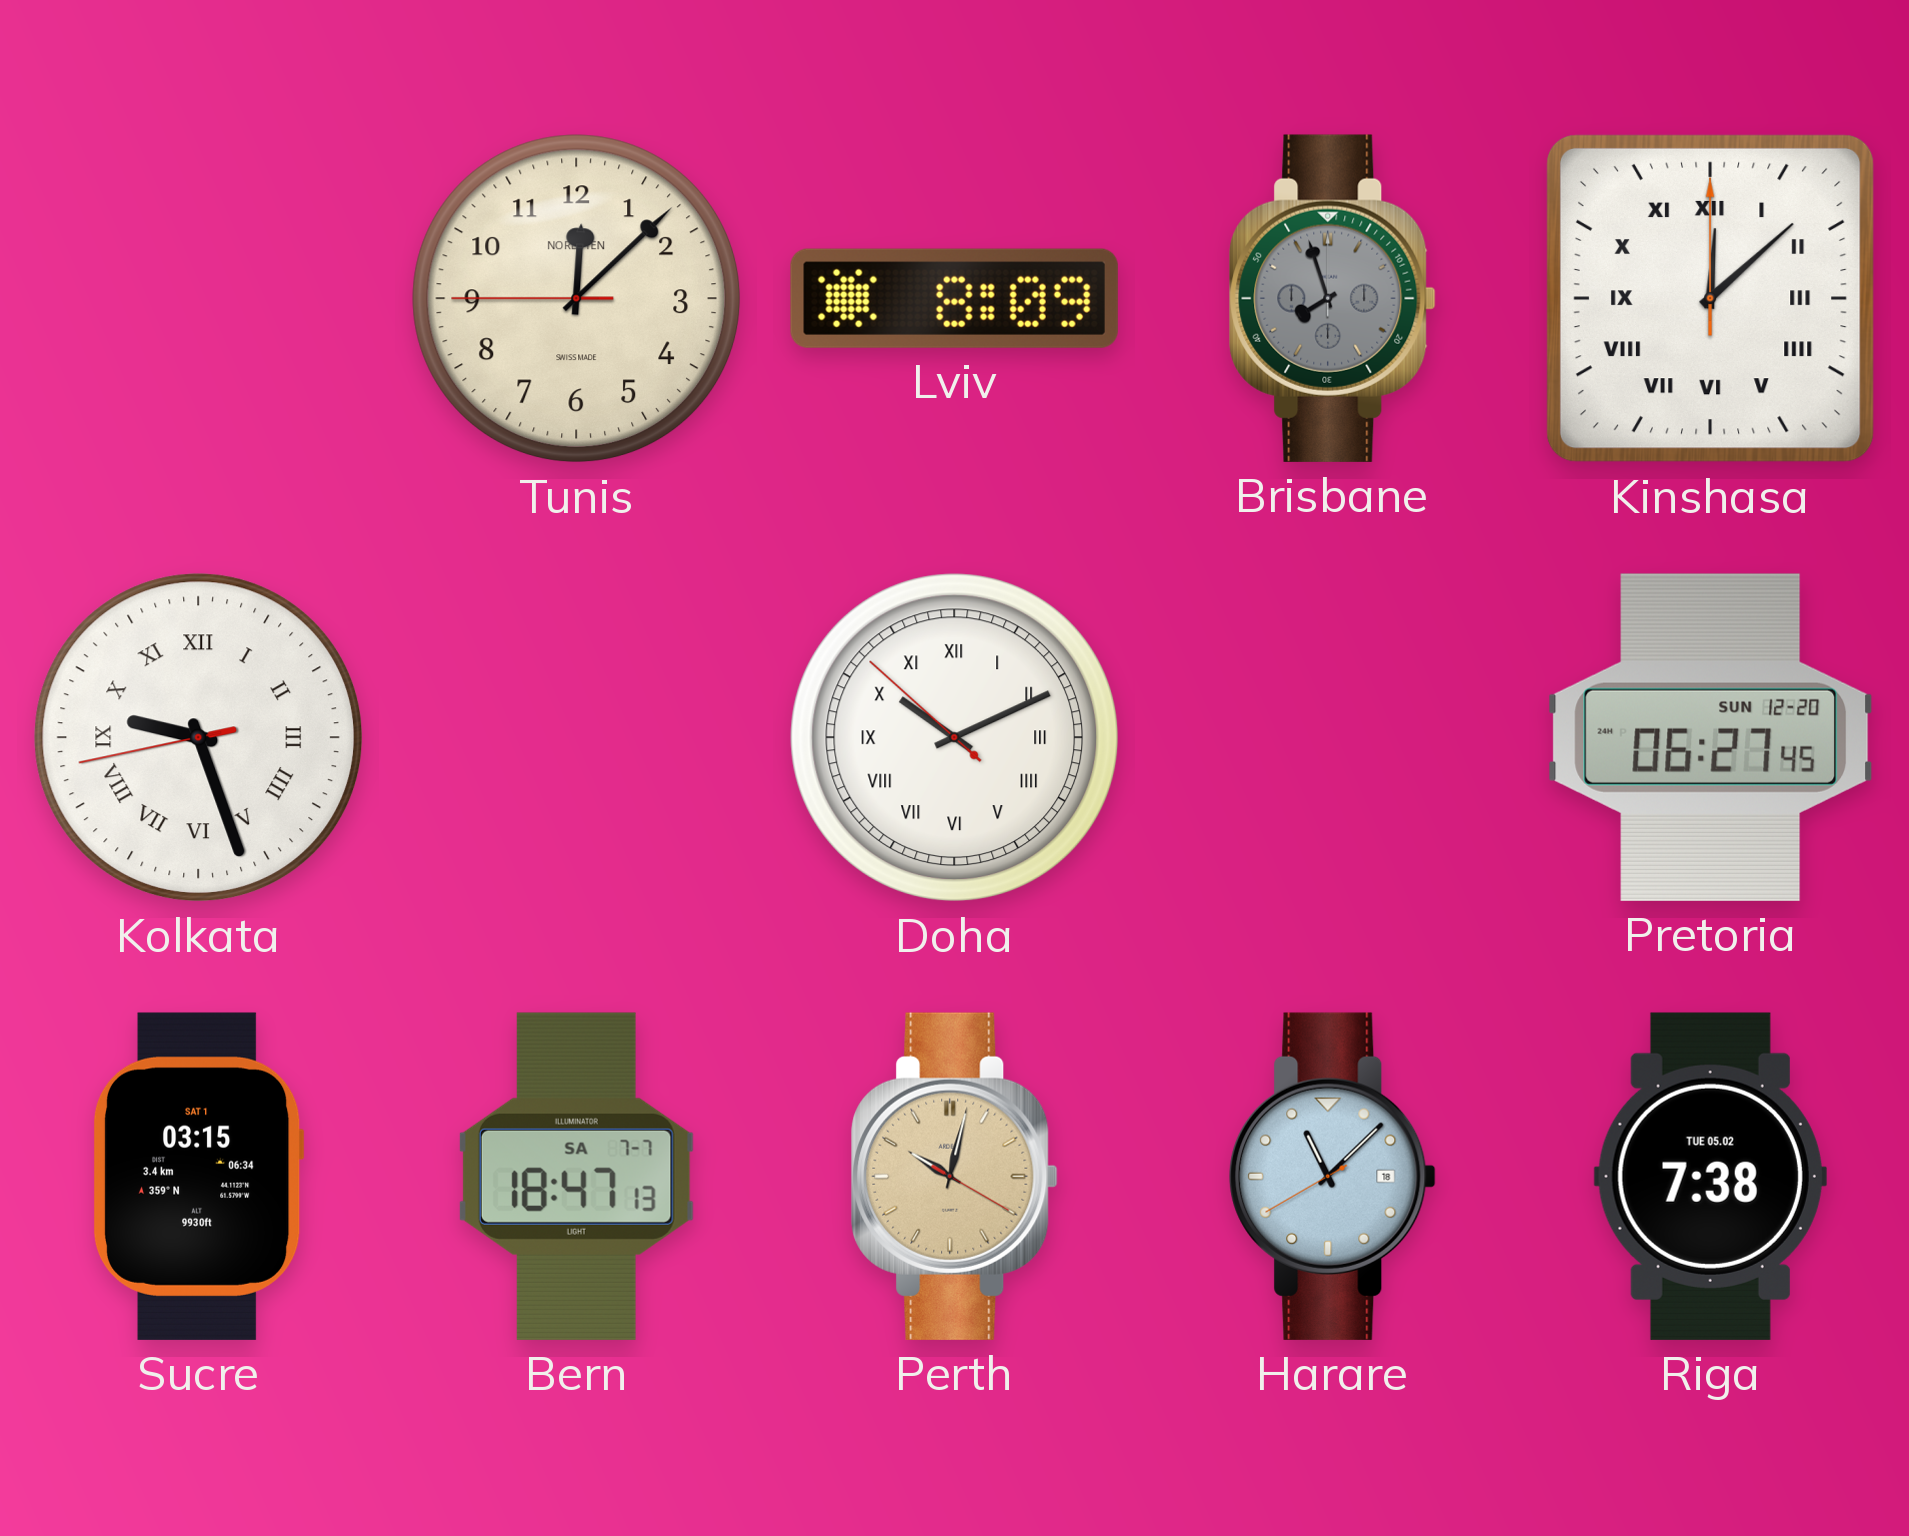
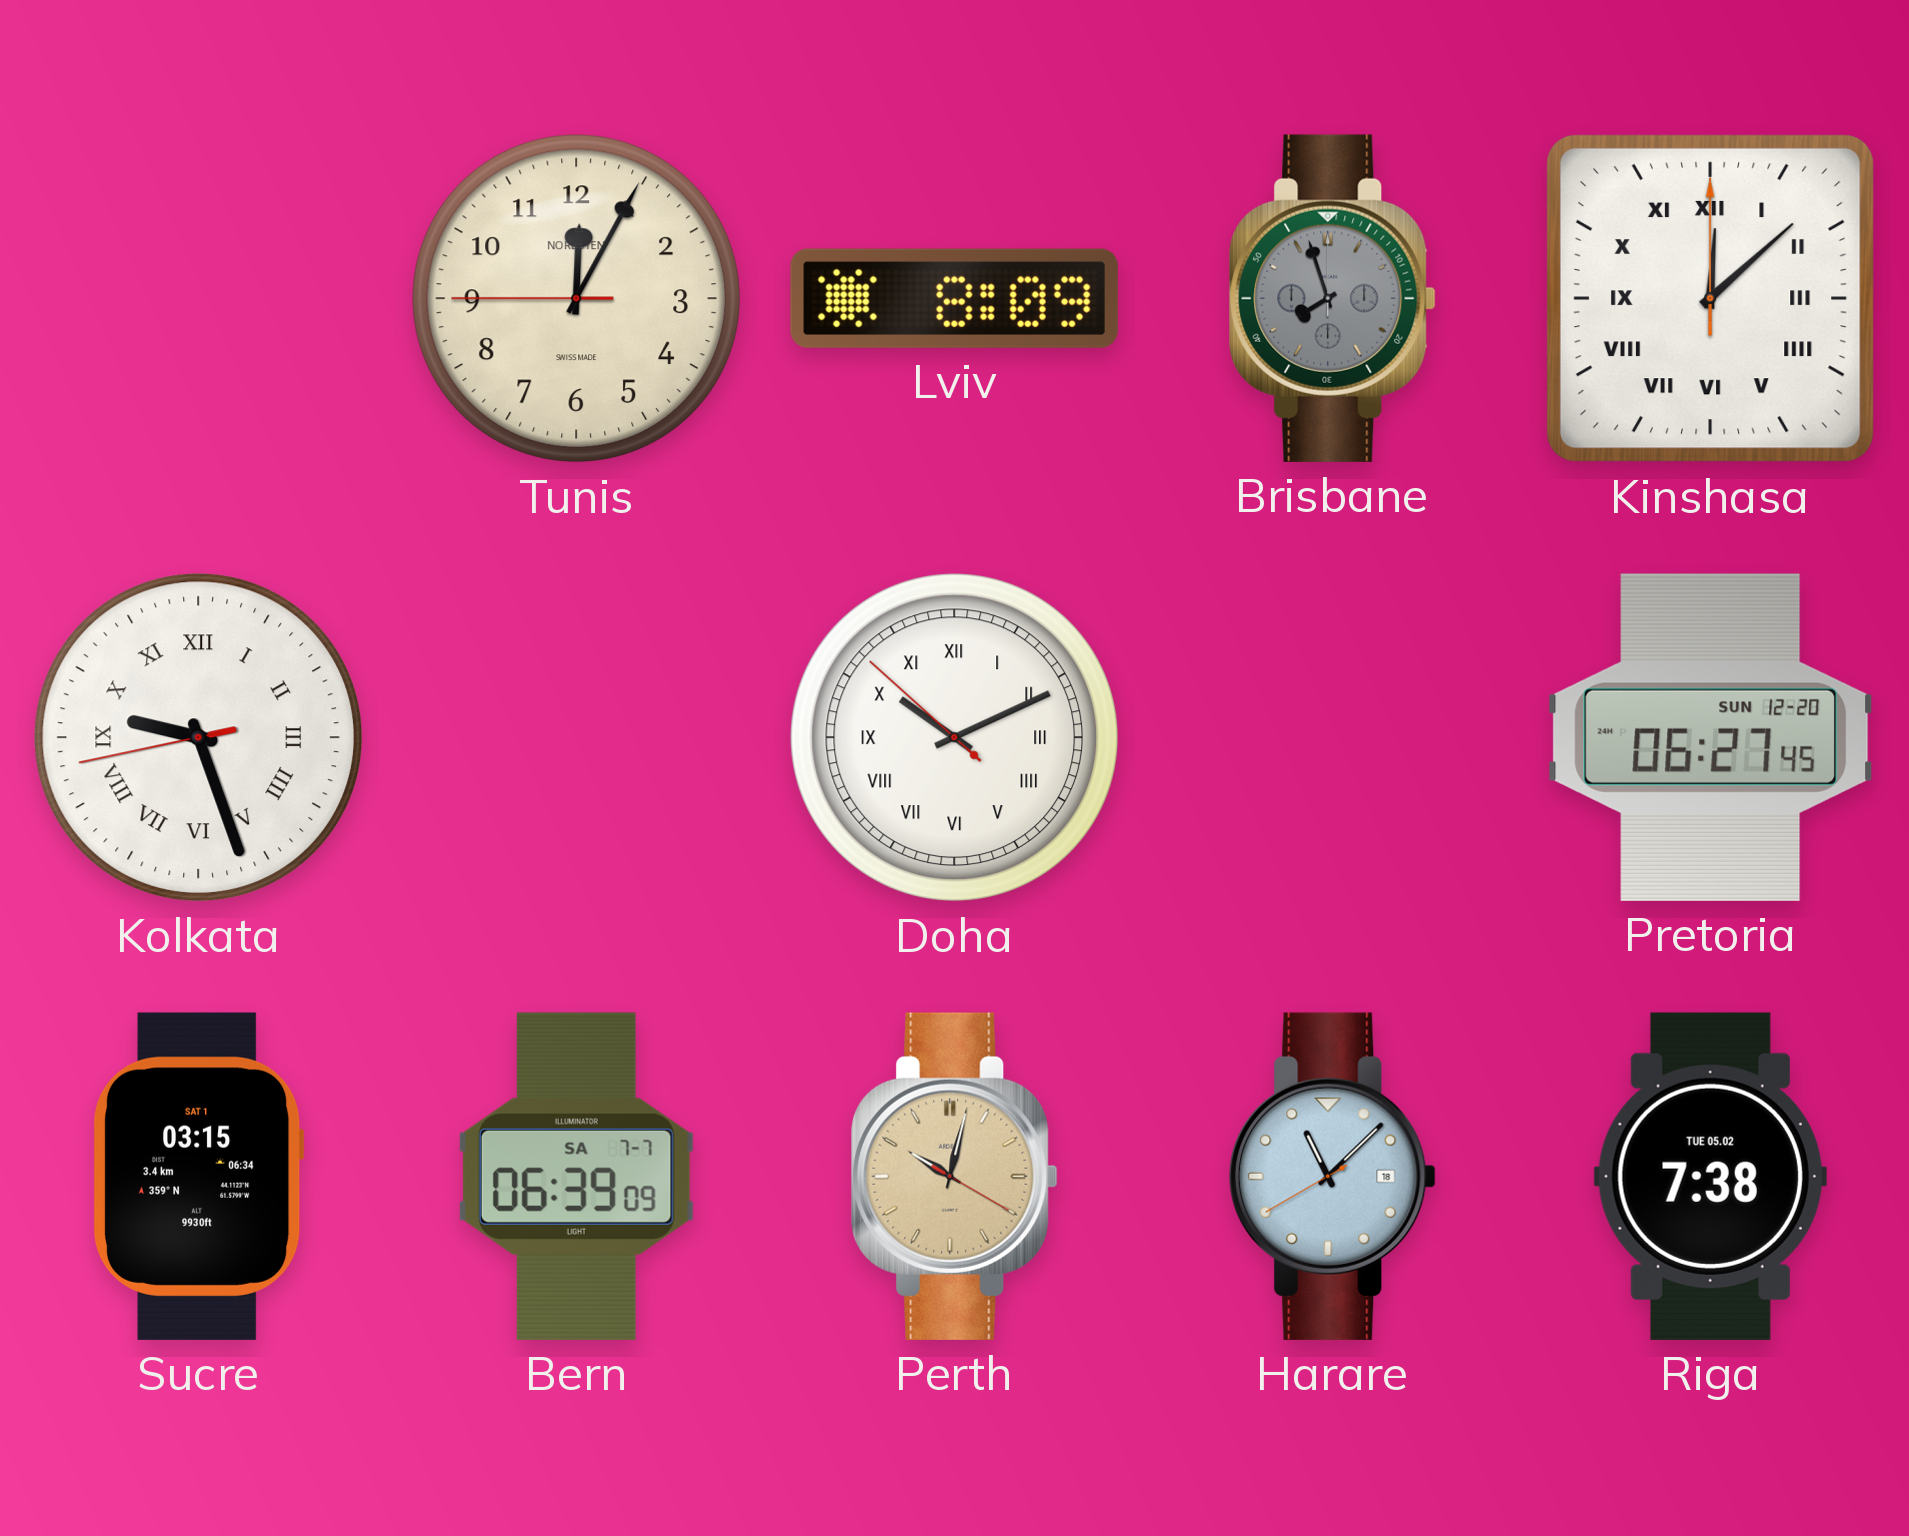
Tunis: 12:07 -> 12:04
Bern: 18:47 -> 06:39
